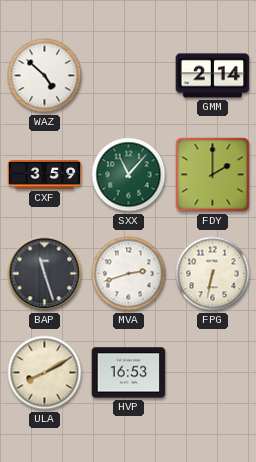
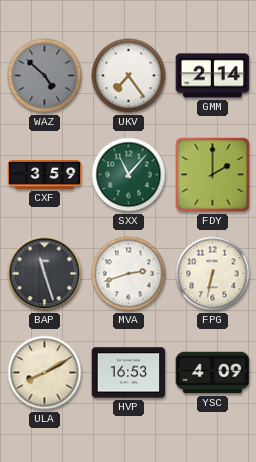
WAZ dial: white -> grey
UKV: none -> 7:24
YSC: none -> 4:09
